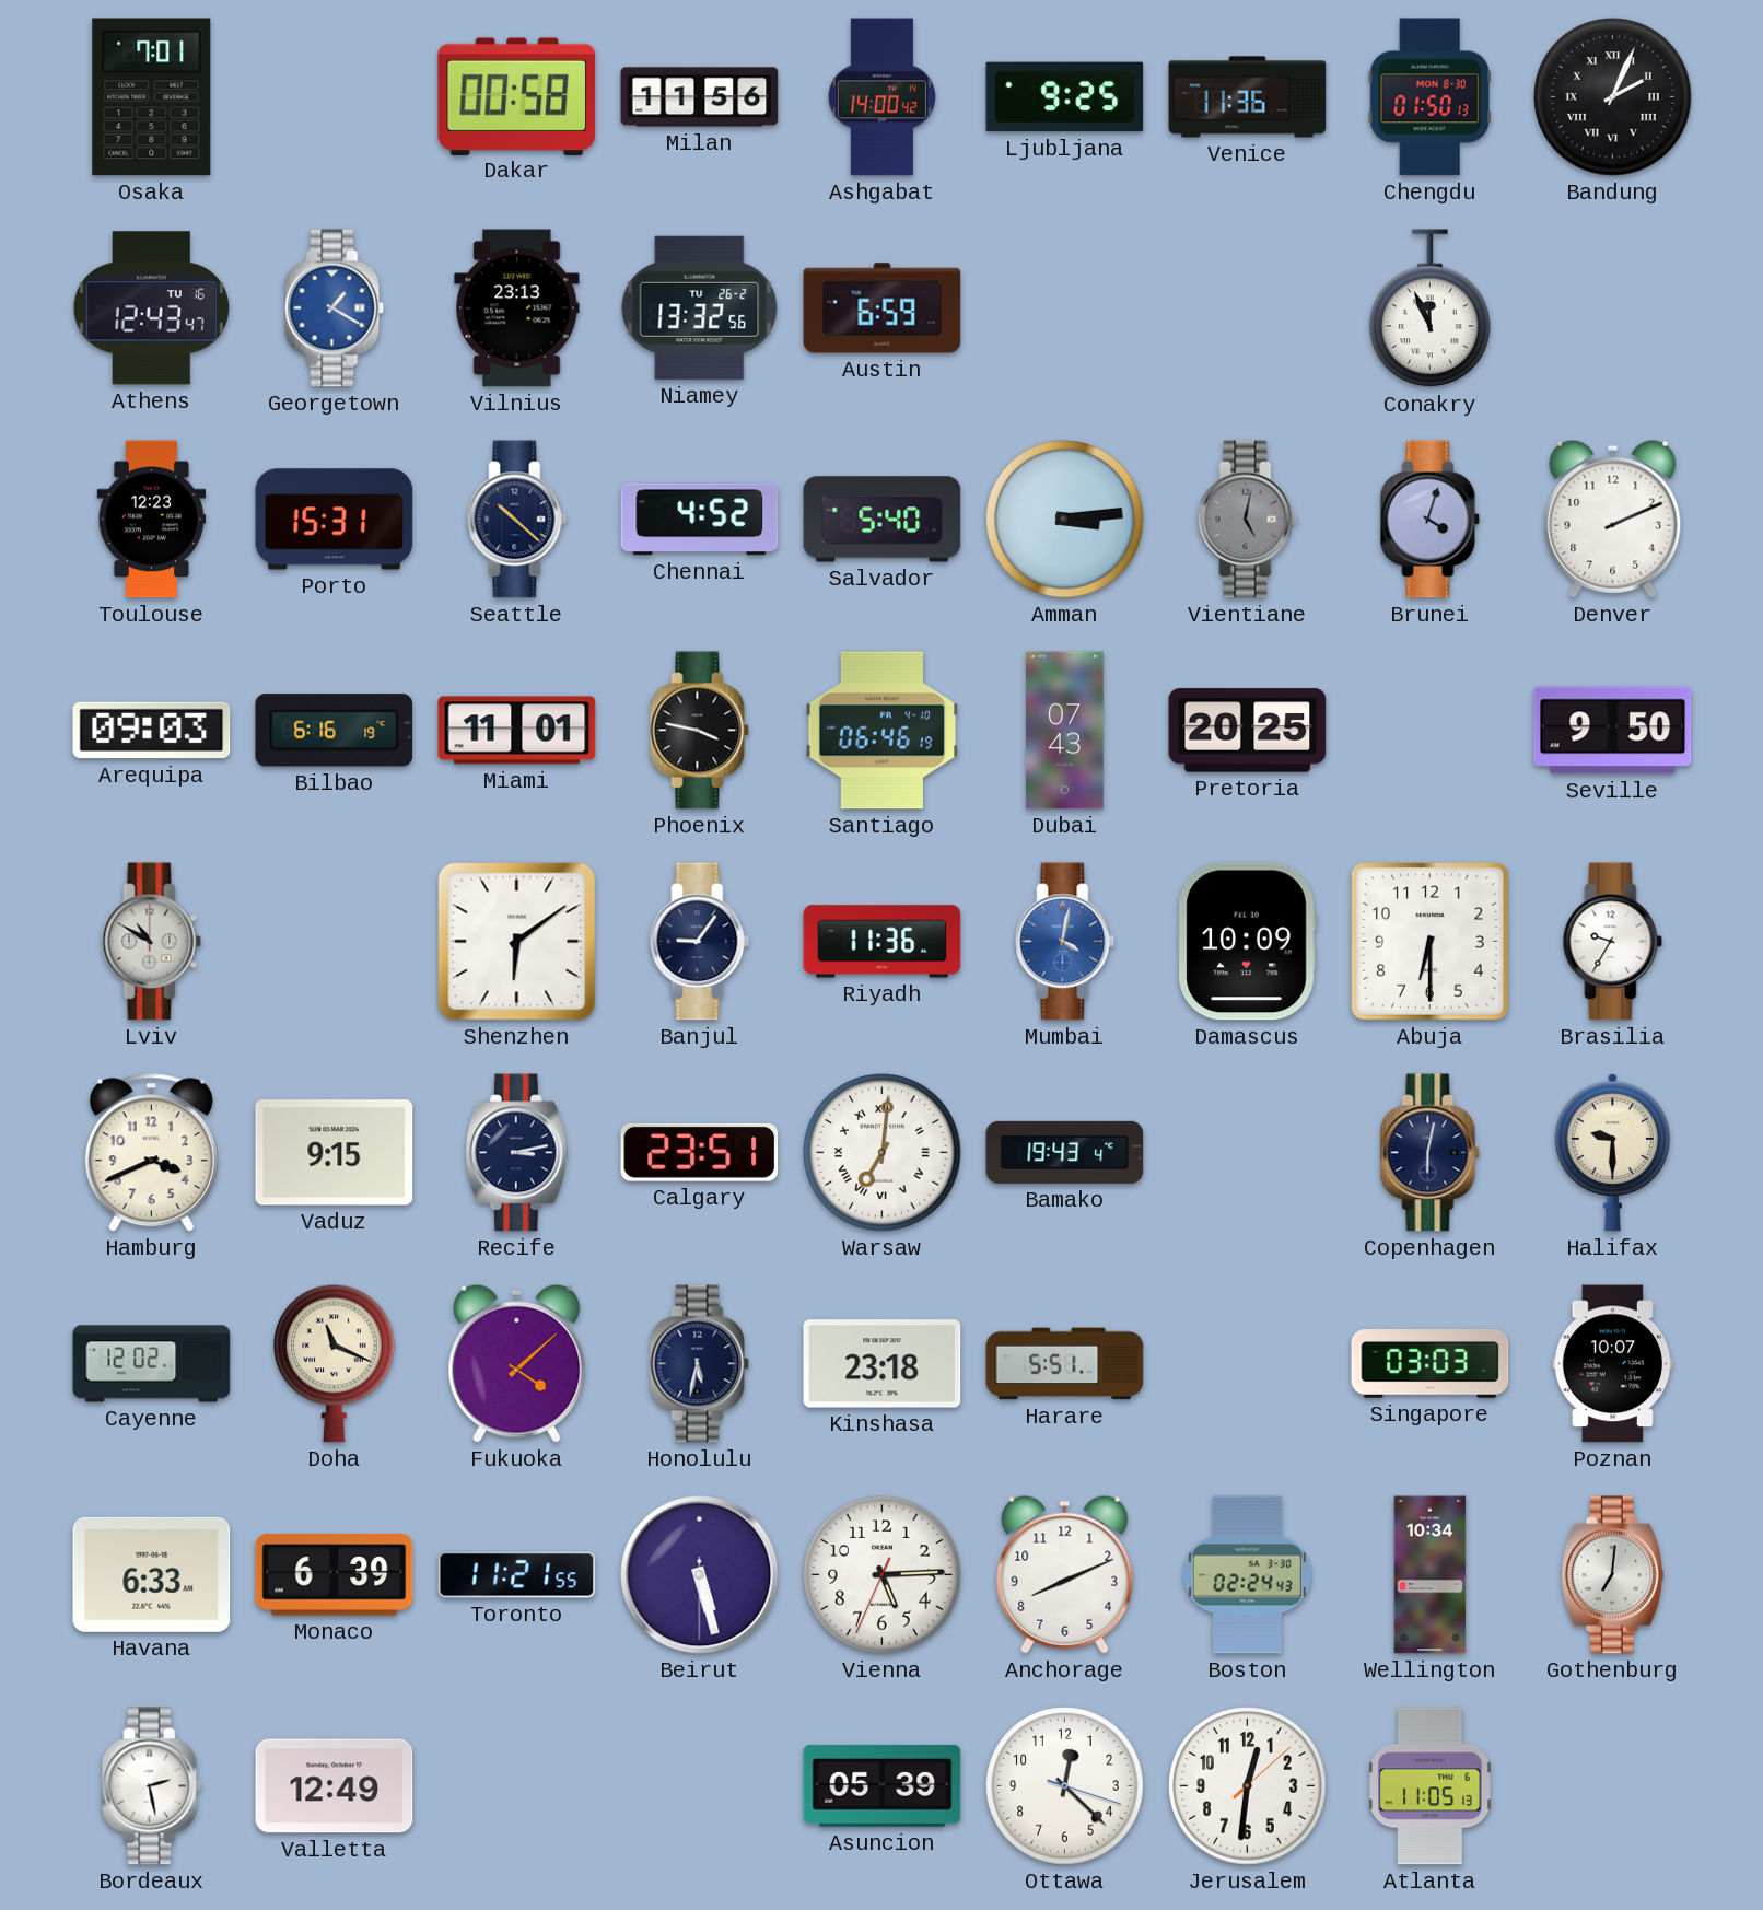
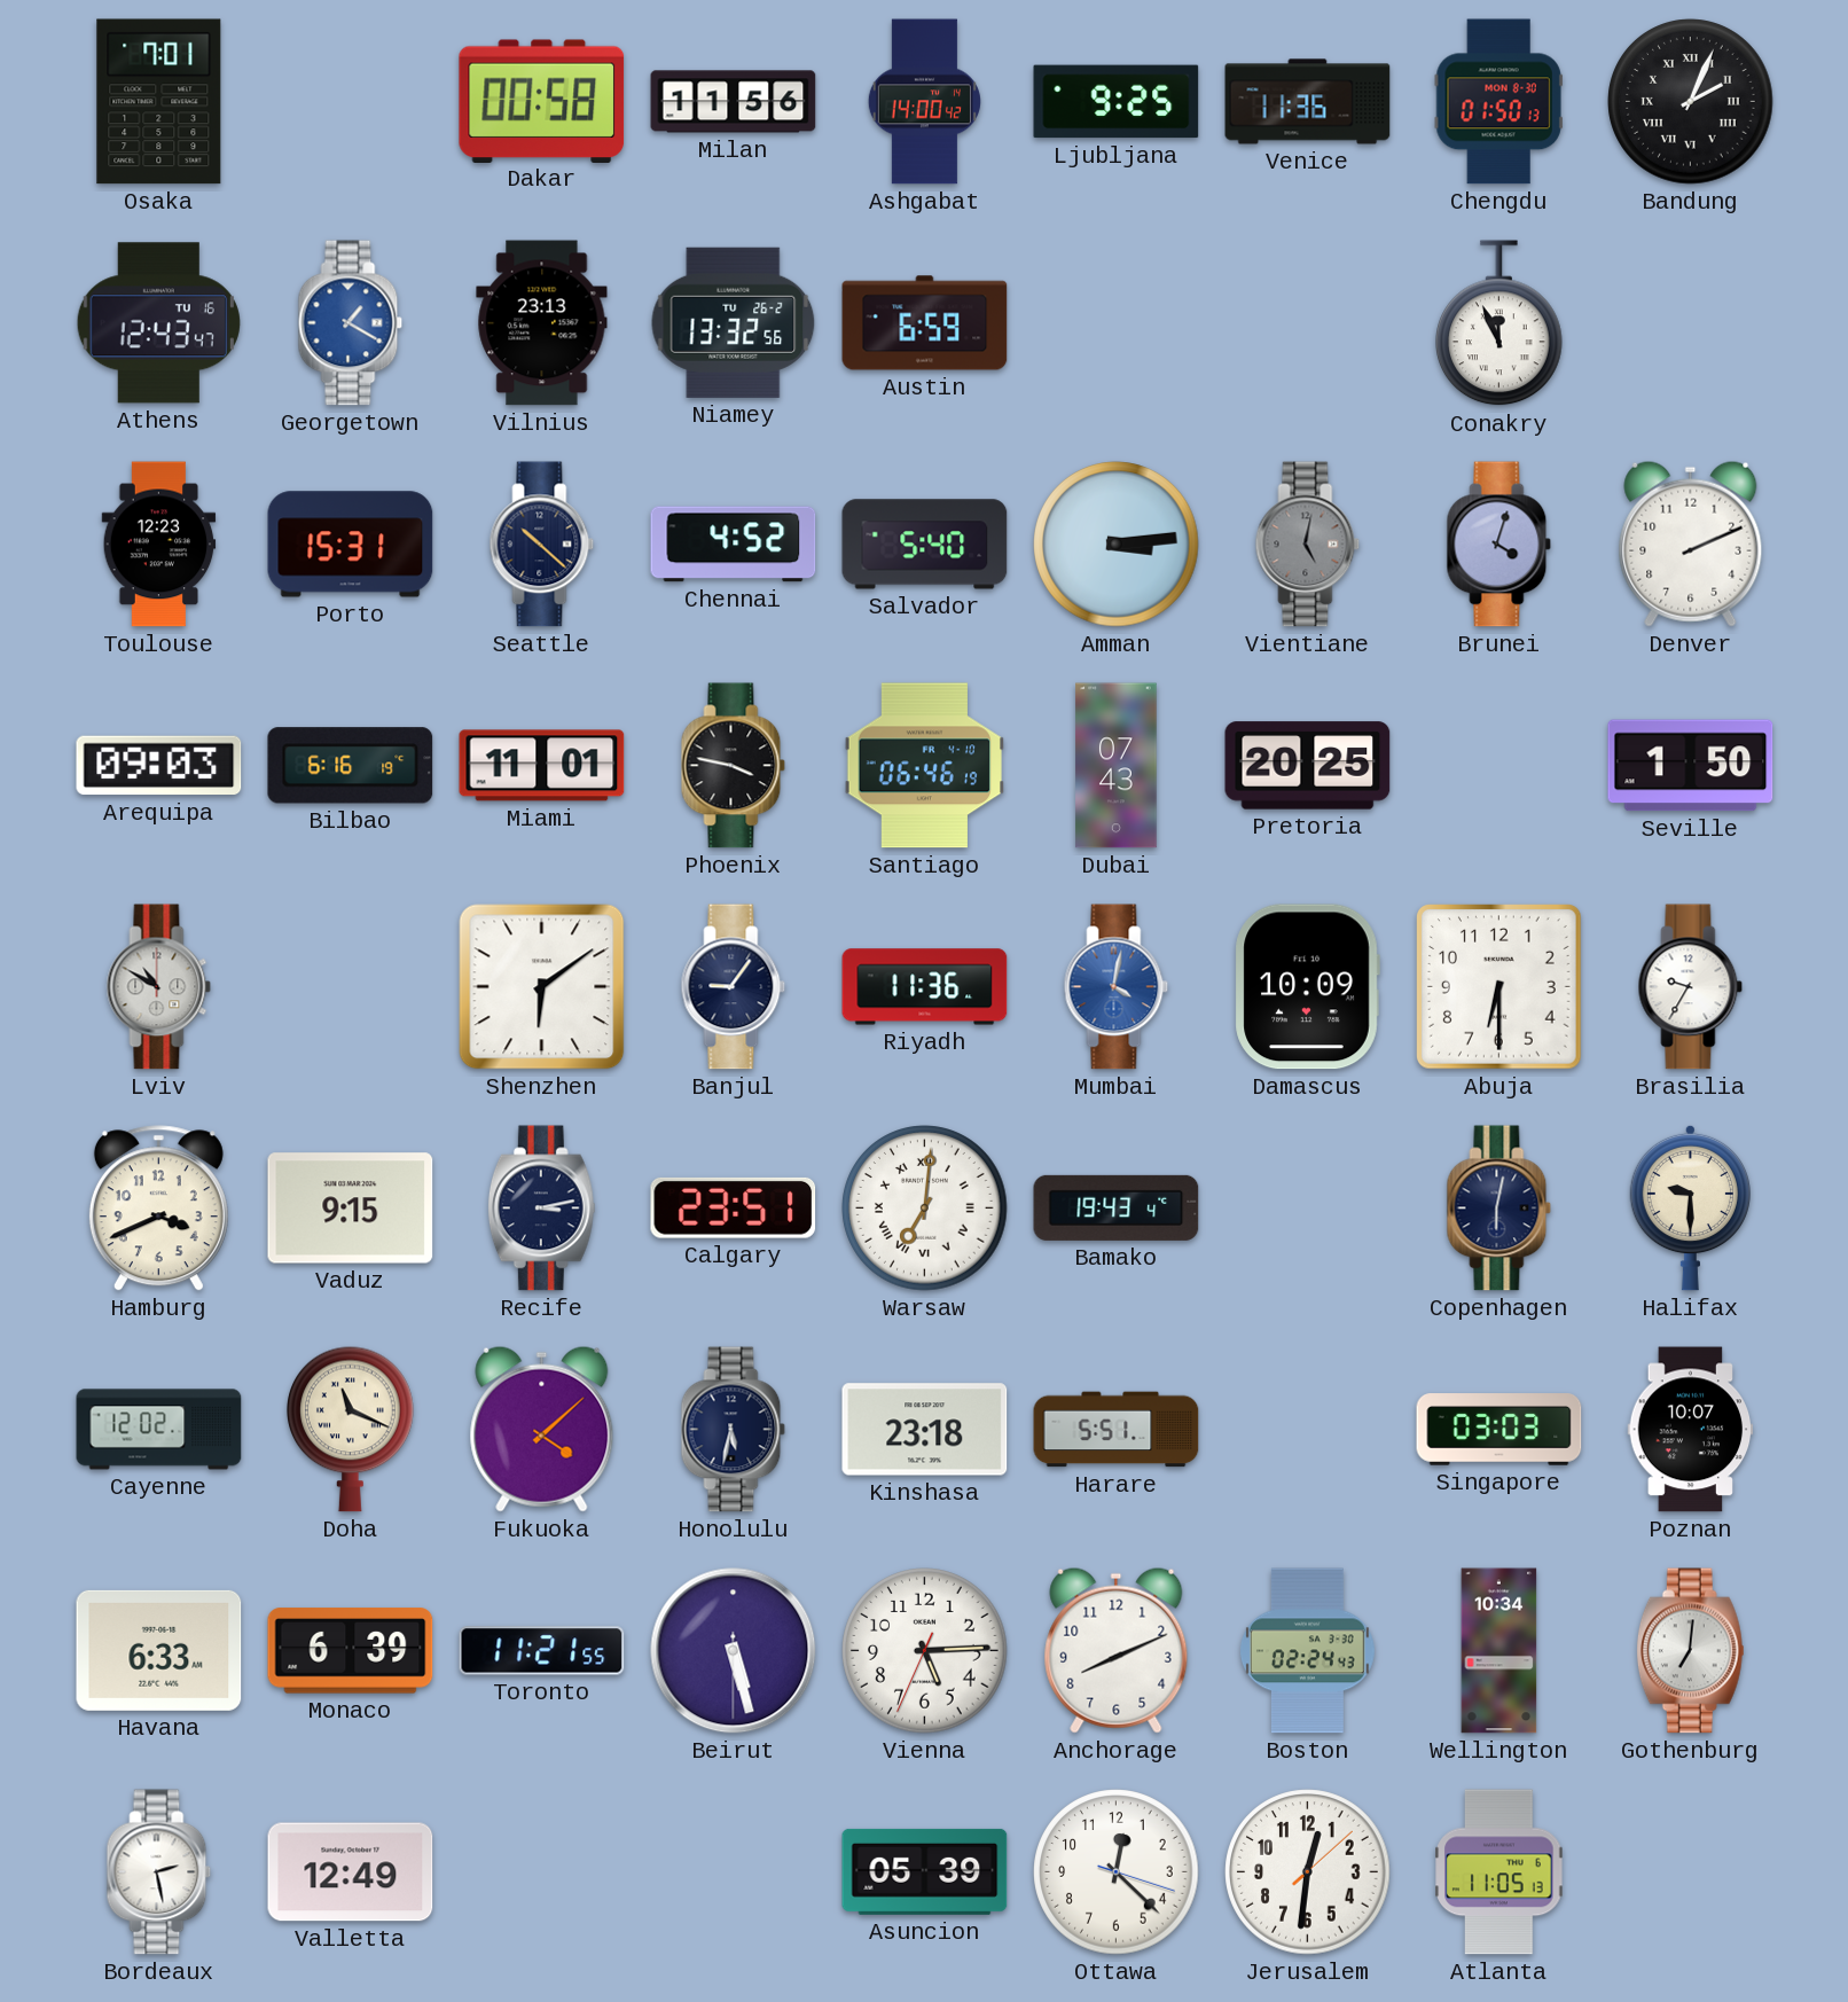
Seville: 9:50 -> 1:50
